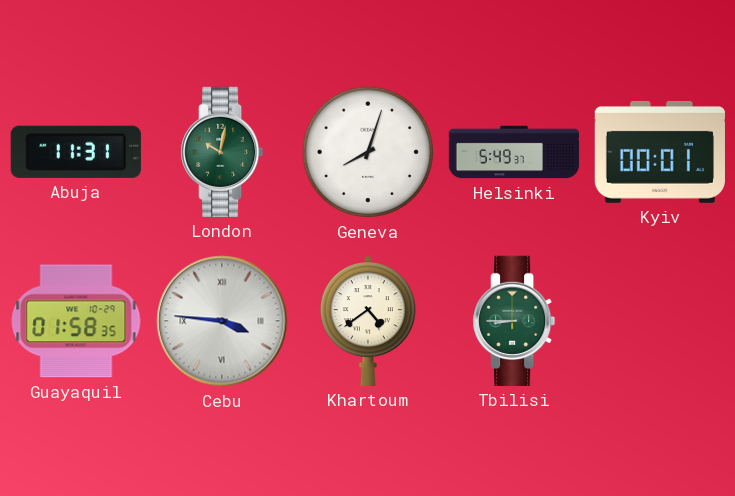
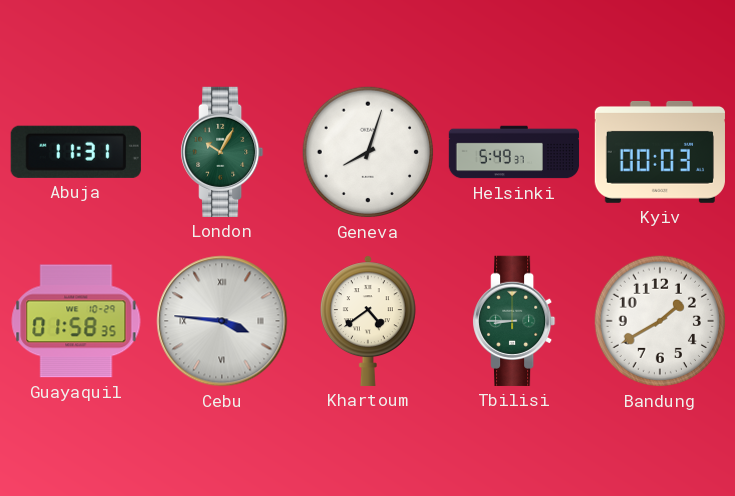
London: 10:02 -> 10:05
Kyiv: 00:01 -> 00:03
Bandung: none -> 1:40
